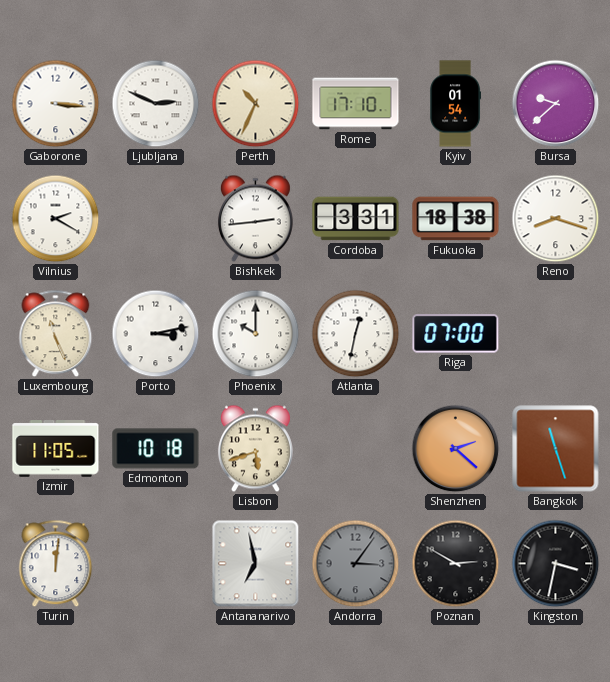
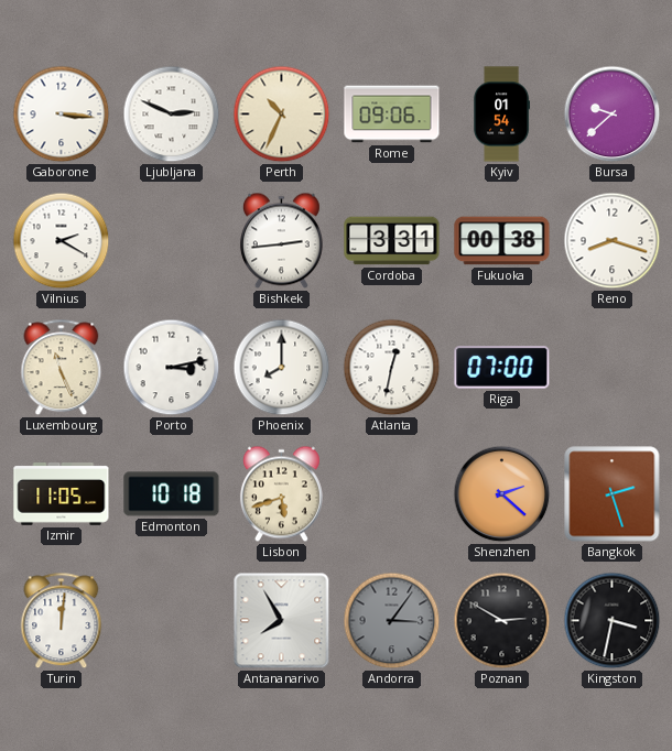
Rome: 17:10 -> 09:06
Fukuoka: 18:38 -> 00:38
Phoenix: 10:00 -> 8:00
Bangkok: 11:27 -> 2:27
Antananarivo: 6:58 -> 7:55
